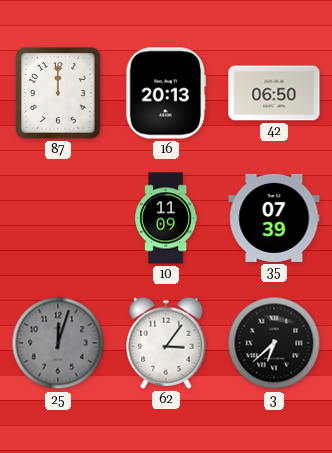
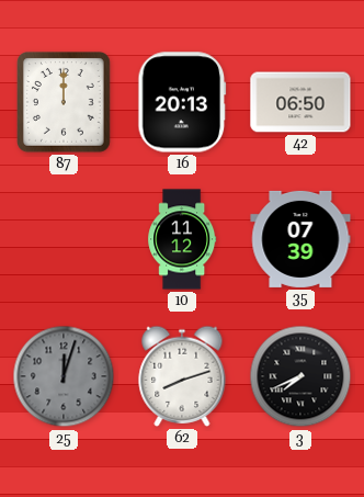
10: 11:09 -> 11:12
62: 3:06 -> 8:12
3: 6:38 -> 7:41
